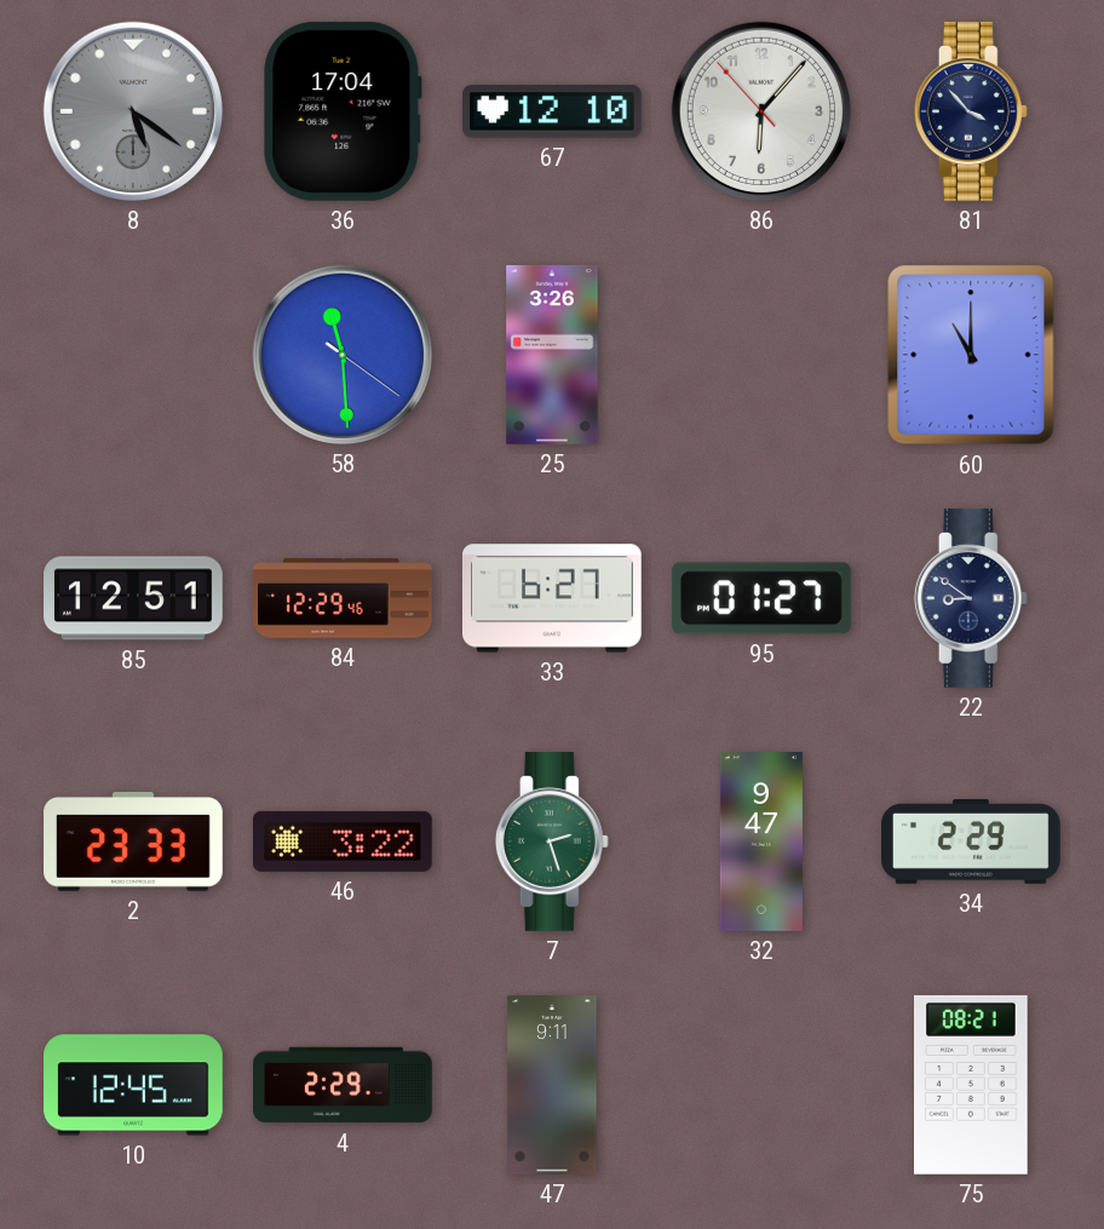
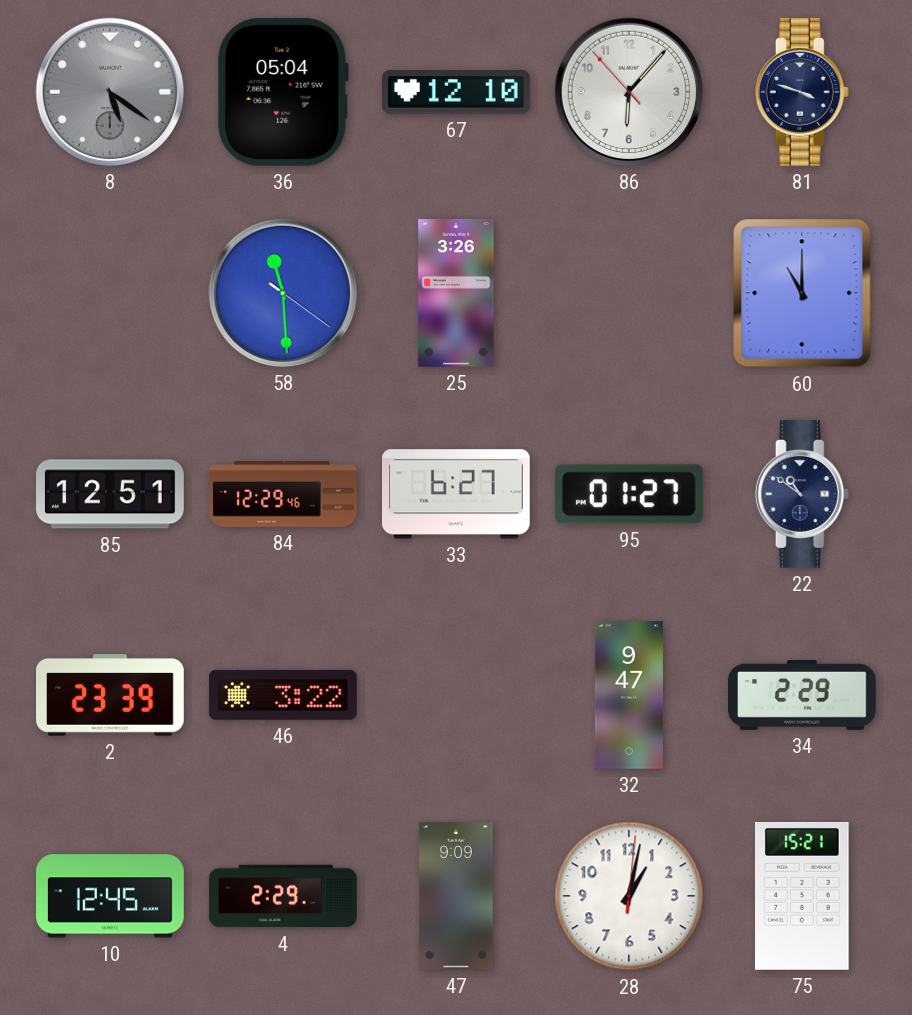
36: 17:04 -> 05:04
81: 3:53 -> 3:48
22: 8:51 -> 10:51
2: 23:33 -> 23:39
7: 2:27 -> none
47: 9:11 -> 9:09
28: none -> 1:02
75: 08:21 -> 15:21
